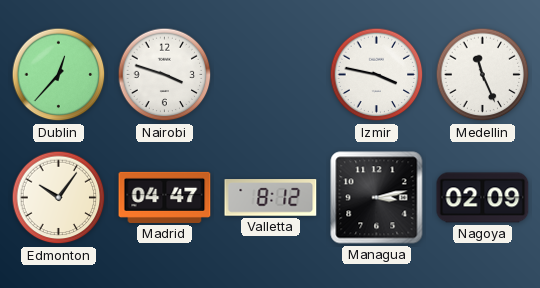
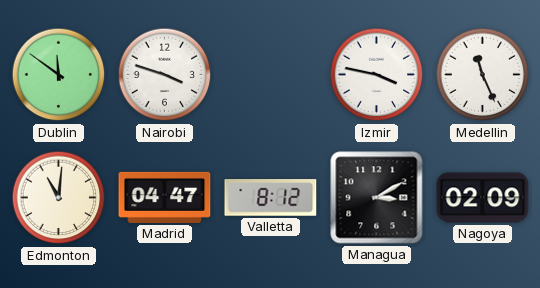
Dublin: 12:37 -> 11:51
Edmonton: 10:06 -> 11:01
Managua: 3:13 -> 3:10
